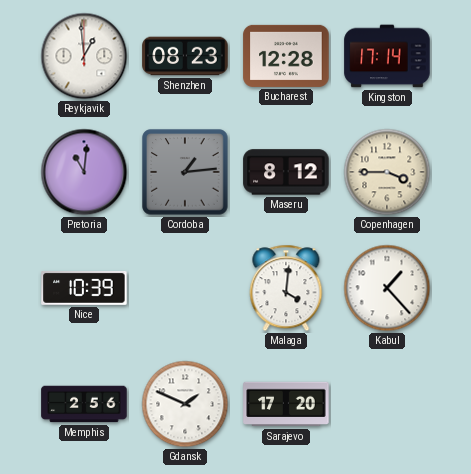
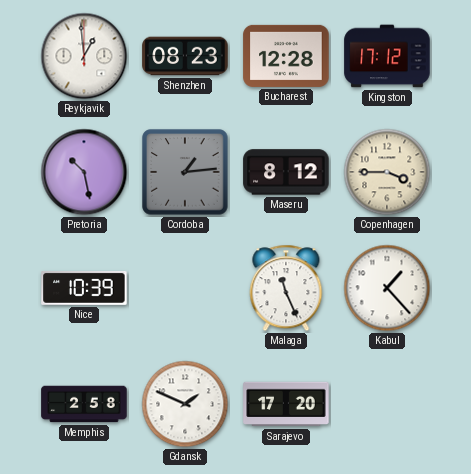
Kingston: 17:14 -> 17:12
Pretoria: 11:01 -> 10:28
Malaga: 4:01 -> 11:26
Memphis: 2:56 -> 2:58
